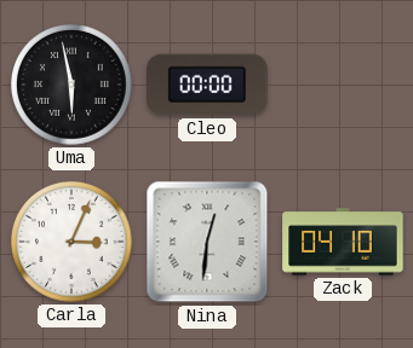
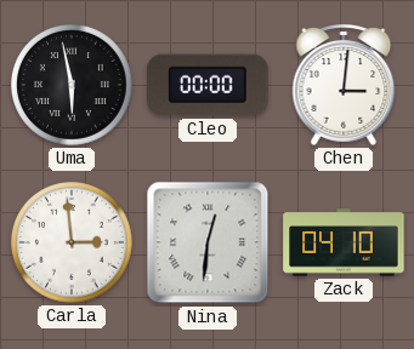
Chen: none -> 3:01
Carla: 3:04 -> 2:59
